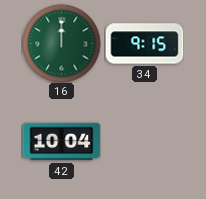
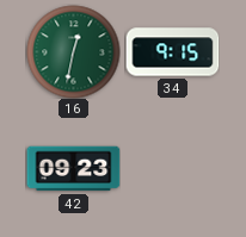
16: 12:00 -> 12:32
42: 10:04 -> 09:23
